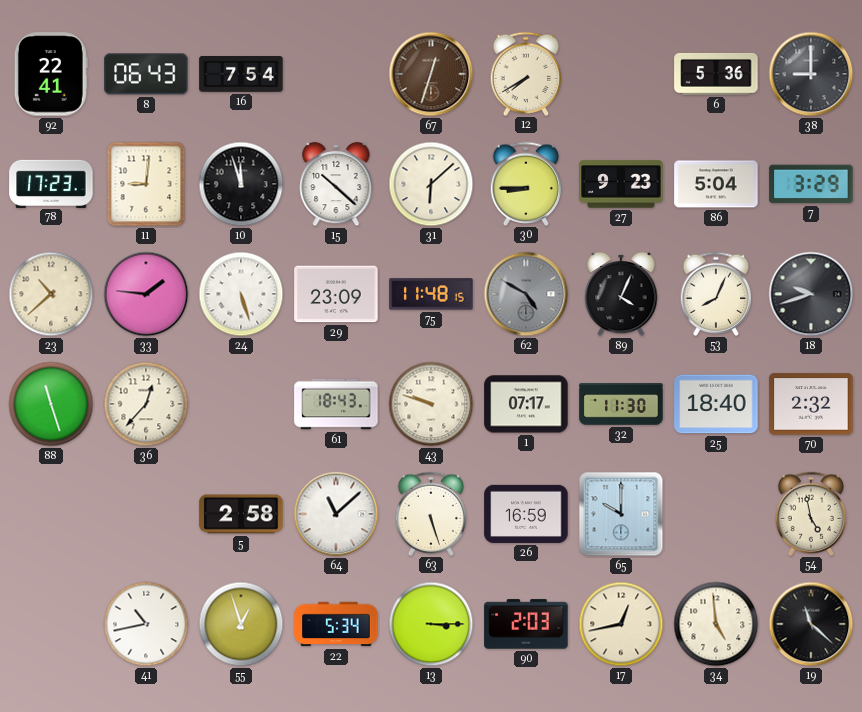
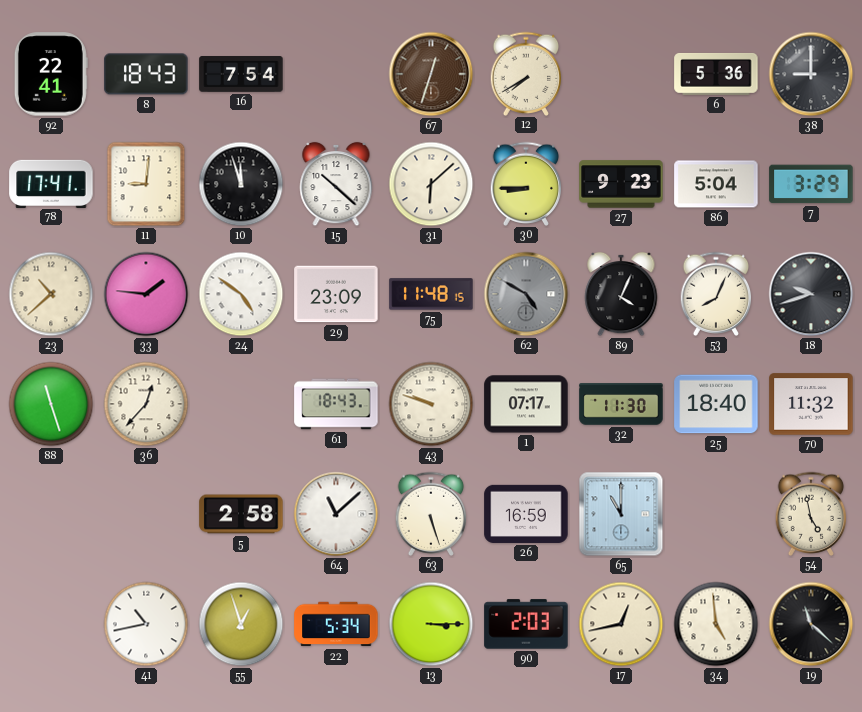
8: 06:43 -> 18:43
78: 17:23 -> 17:41
24: 5:27 -> 4:51
70: 2:32 -> 11:32
65: 10:00 -> 11:00
